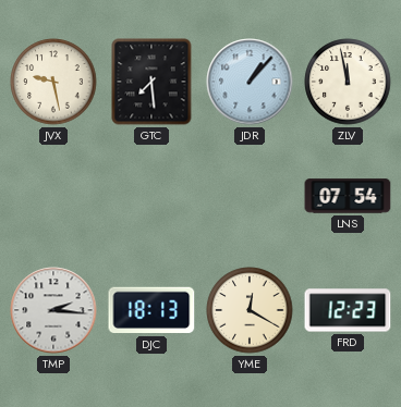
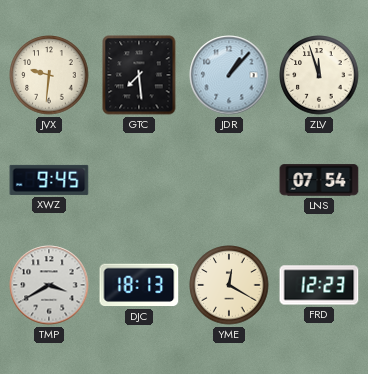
JVX: 9:28 -> 9:31
ZLV: 11:58 -> 11:57
XWZ: none -> 9:45
TMP: 2:16 -> 3:40
